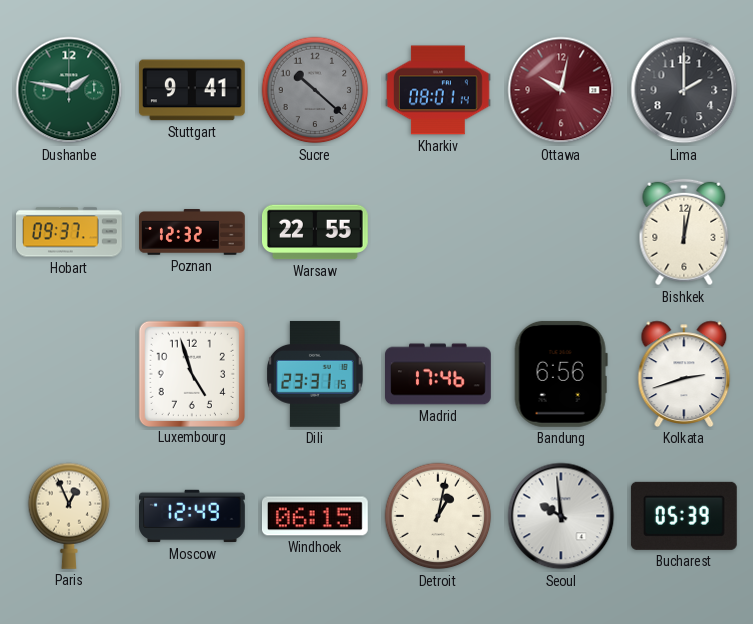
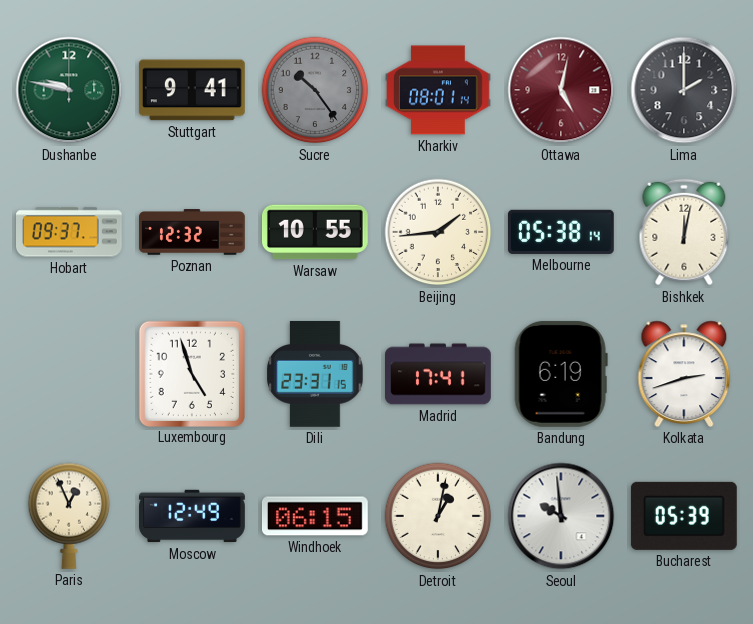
Dushanbe: 1:47 -> 9:47
Sucre: 10:22 -> 10:24
Ottawa: 10:02 -> 5:02
Warsaw: 22:55 -> 10:55
Beijing: none -> 1:44
Melbourne: none -> 05:38
Madrid: 17:46 -> 17:41
Bandung: 6:56 -> 6:19
